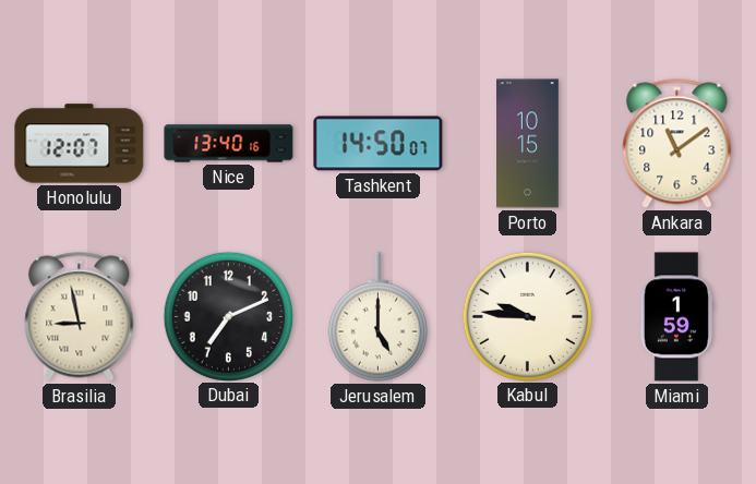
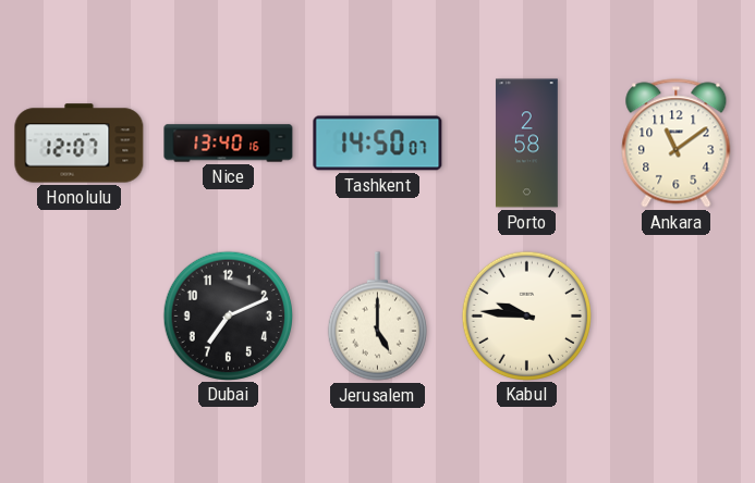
Porto: 10:15 -> 2:58
Brasilia: 8:58 -> none
Miami: 1:59 -> none
